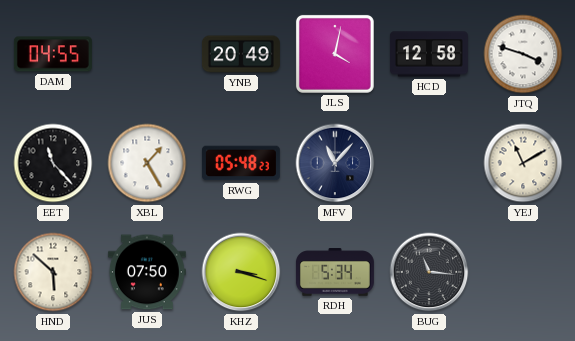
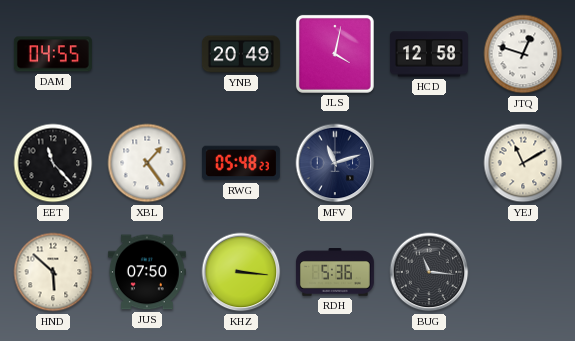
JTQ: 3:48 -> 12:48
XBL: 1:25 -> 1:24
MFV: 11:07 -> 11:12
KHZ: 3:18 -> 3:16
RDH: 5:34 -> 5:36
